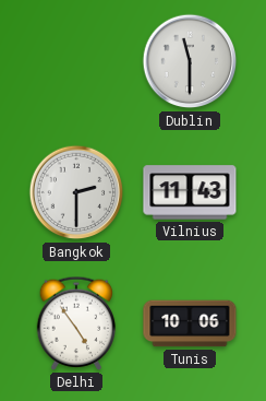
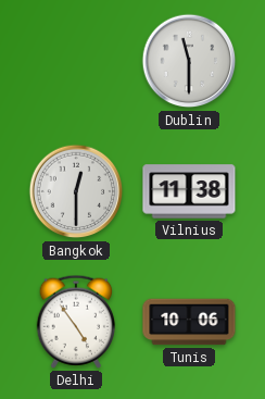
Bangkok: 2:30 -> 12:30
Vilnius: 11:43 -> 11:38
